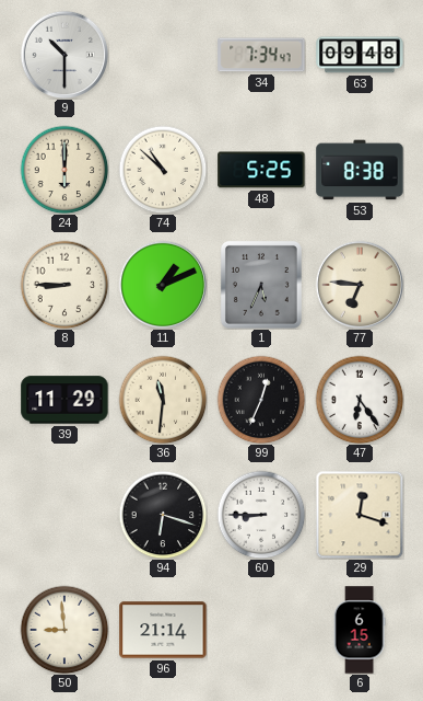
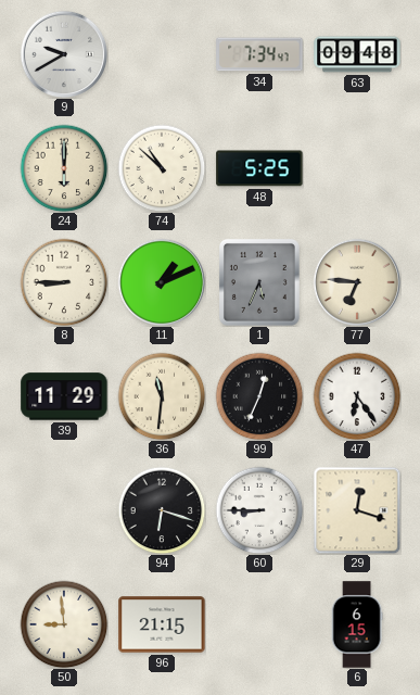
9: 10:30 -> 9:40
53: 8:38 -> none
96: 21:14 -> 21:15
